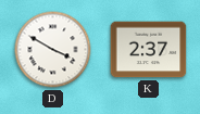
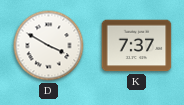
K: 2:37 -> 7:37
